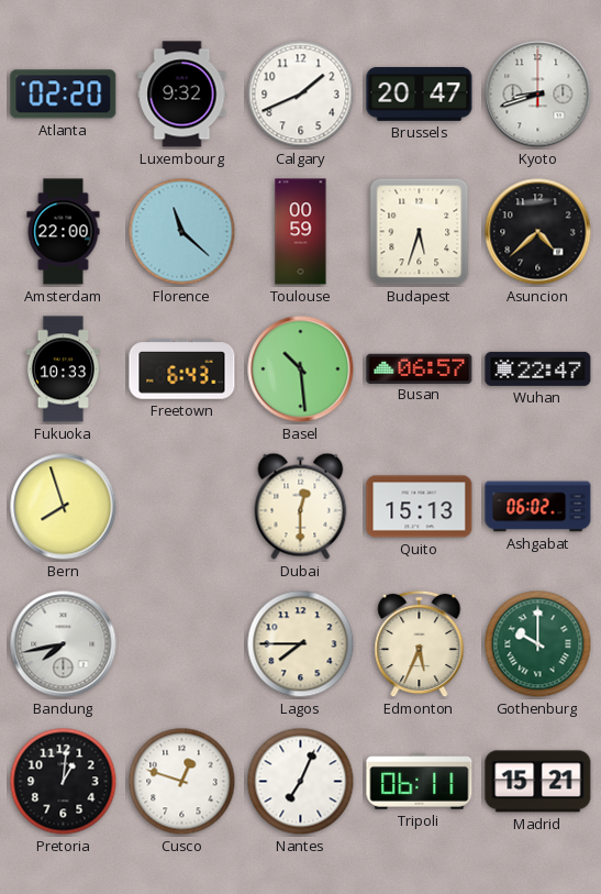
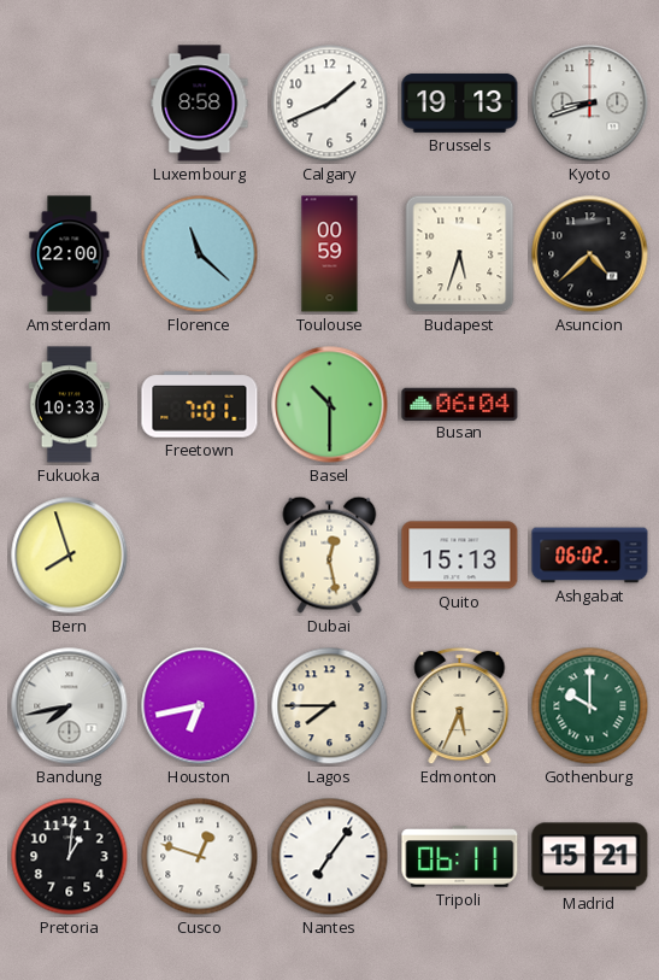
Atlanta: 02:20 -> none
Luxembourg: 9:32 -> 8:58
Brussels: 20:47 -> 19:13
Freetown: 6:43 -> 7:01
Basel: 10:29 -> 10:30
Busan: 06:57 -> 06:04
Wuhan: 22:47 -> none
Dubai: 12:30 -> 12:28
Houston: none -> 6:43
Nantes: 7:04 -> 7:06
